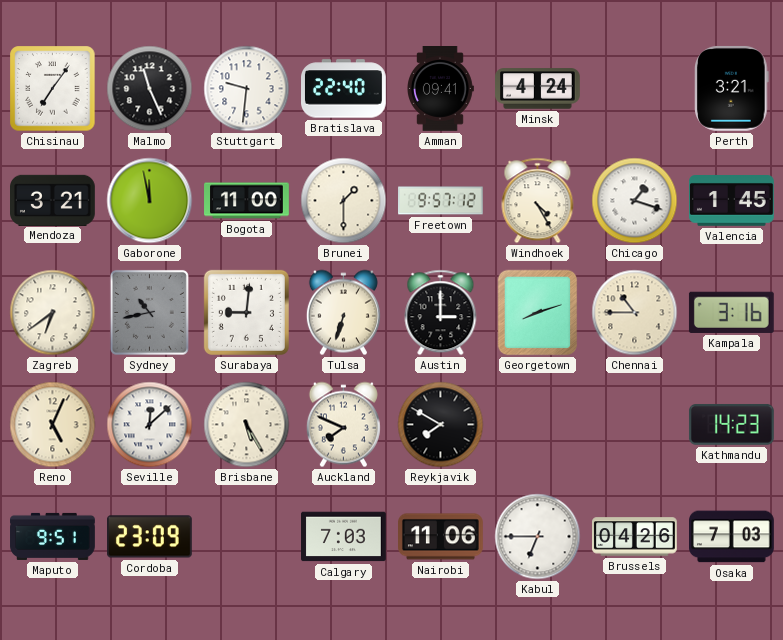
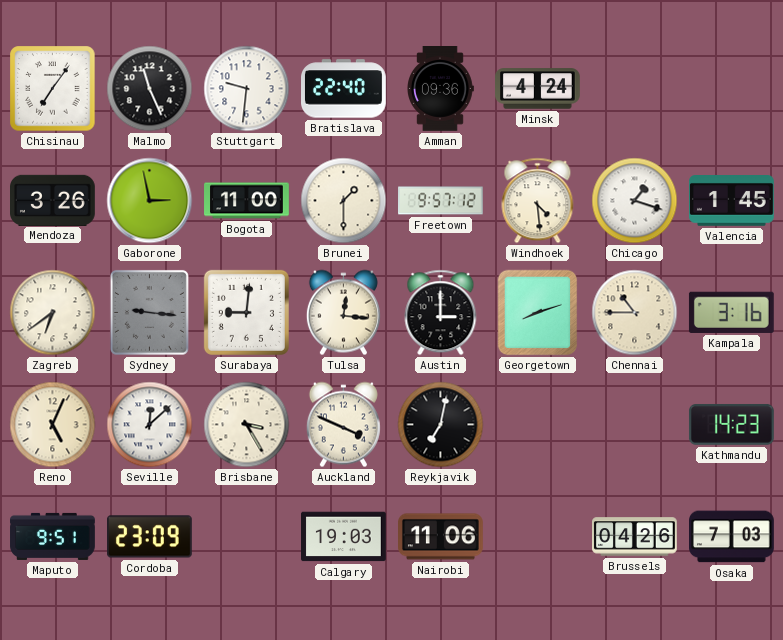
Amman: 09:41 -> 09:36
Perth: 3:21 -> none
Mendoza: 3:21 -> 3:26
Gaborone: 11:58 -> 2:58
Windhoek: 4:25 -> 4:29
Sydney: 10:43 -> 9:16
Tulsa: 6:33 -> 12:16
Brisbane: 5:25 -> 3:25
Auckland: 7:49 -> 3:49
Reykjavik: 7:50 -> 7:02
Calgary: 7:03 -> 19:03
Kabul: 6:45 -> none
